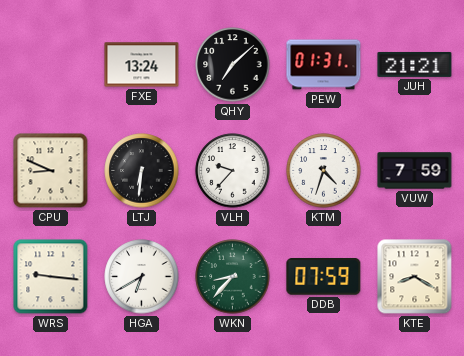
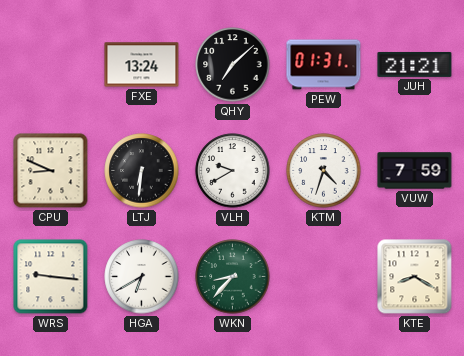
VLH: 9:37 -> 9:40
DDB: 07:59 -> none
